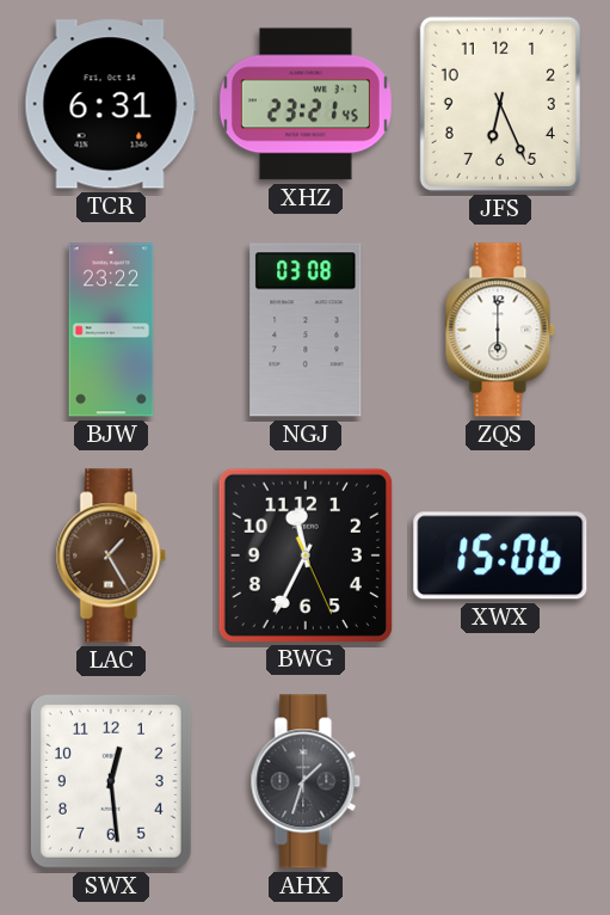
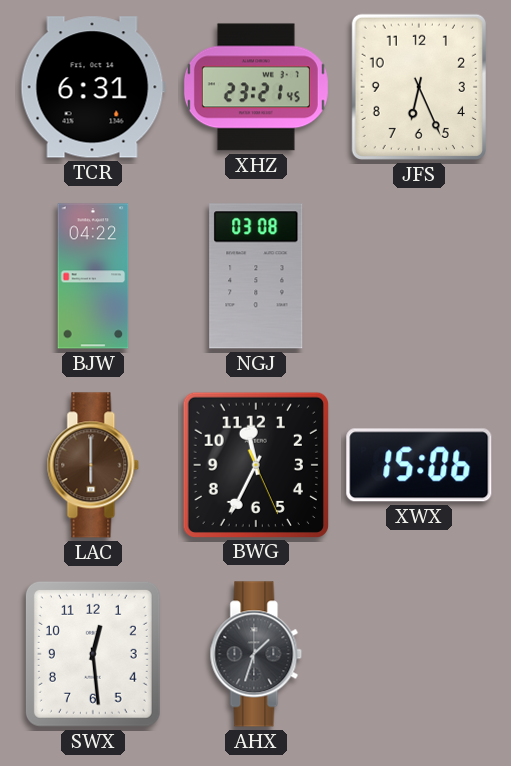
BJW: 23:22 -> 04:22
ZQS: 6:00 -> none
LAC: 1:25 -> 6:00
